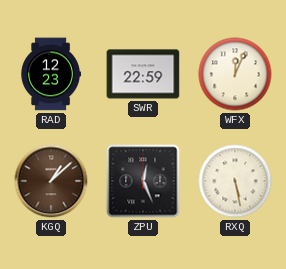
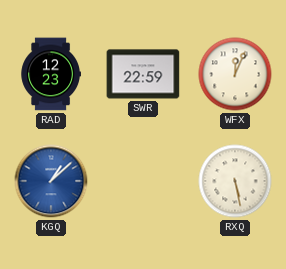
KGQ dial: brown -> blue
ZPU: 12:26 -> none
